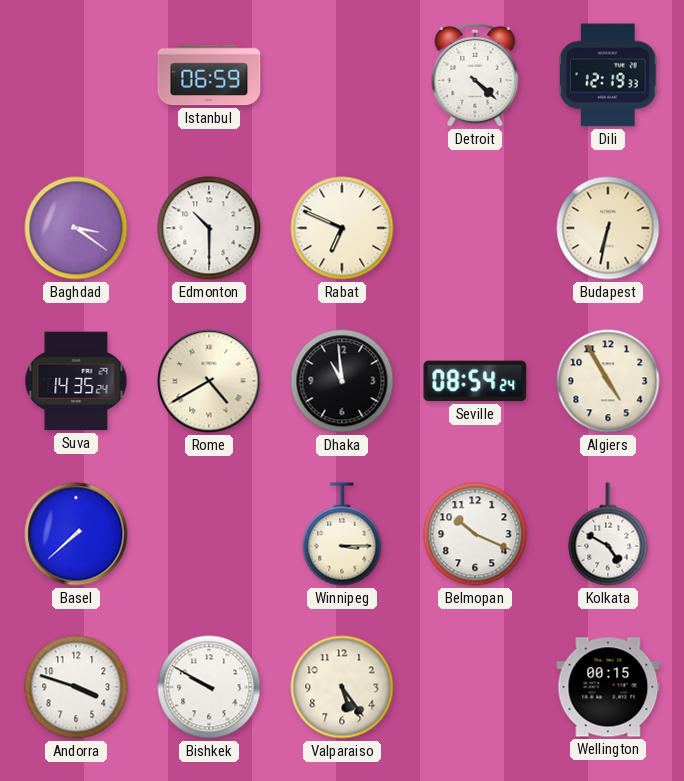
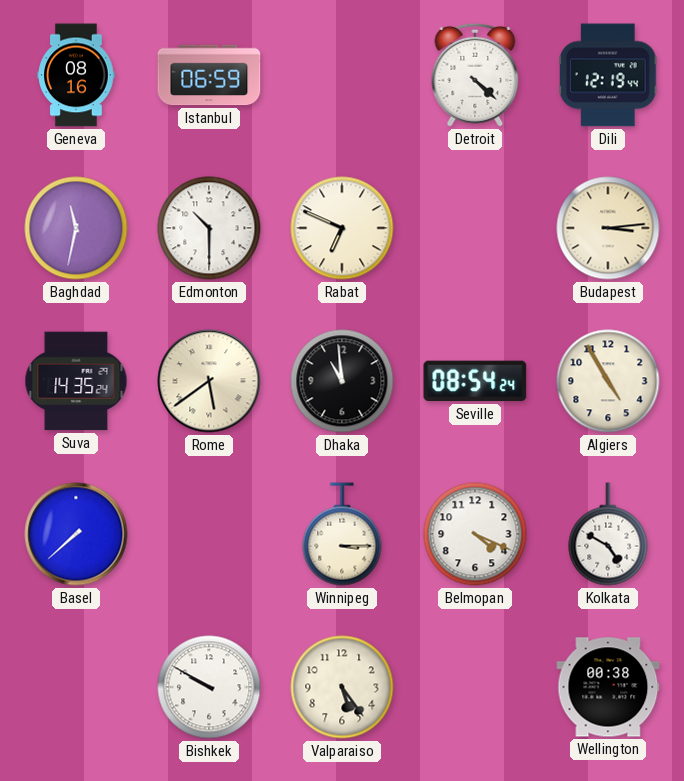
Geneva: none -> 08:16
Dili: 12:19:33 -> 12:19:44
Baghdad: 3:21 -> 11:32
Budapest: 6:32 -> 3:14
Rome: 4:40 -> 5:39
Belmopan: 10:19 -> 4:19
Andorra: 3:48 -> none
Wellington: 00:15 -> 00:38
